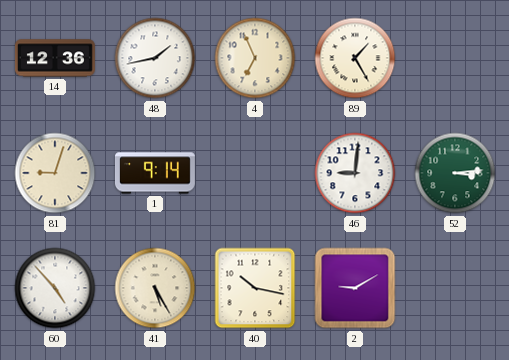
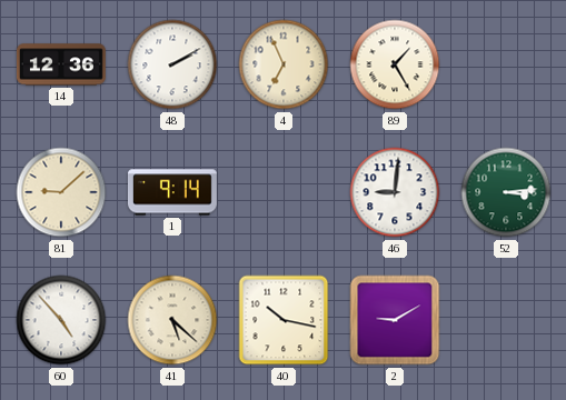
48: 1:43 -> 2:10
81: 9:03 -> 9:08
41: 5:25 -> 5:22
